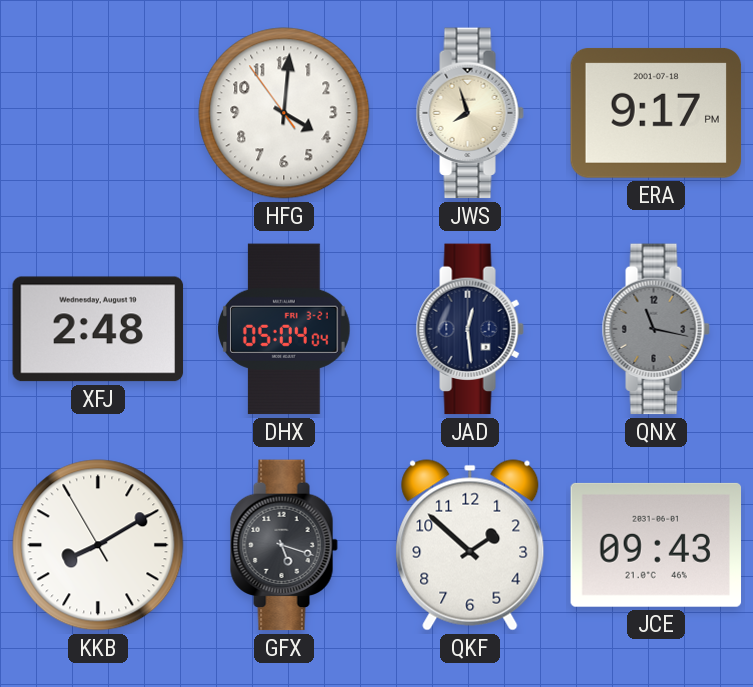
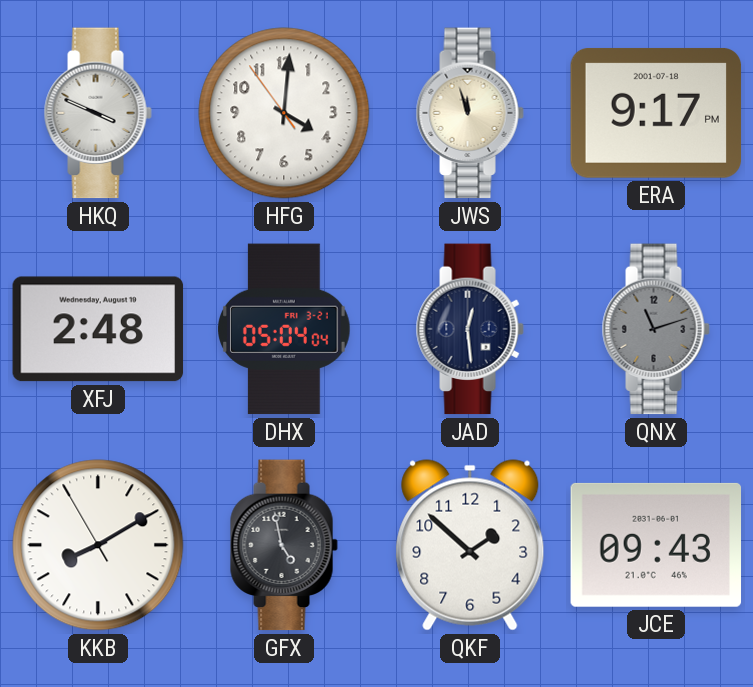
HKQ: none -> 3:49
JWS: 7:57 -> 11:57
QNX: 11:17 -> 11:12
GFX: 5:18 -> 4:58
